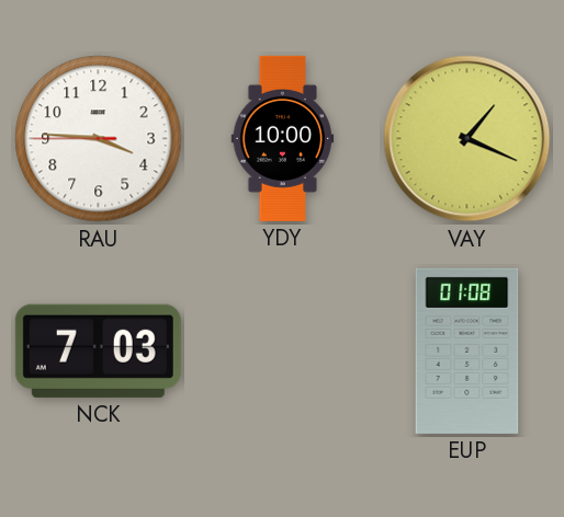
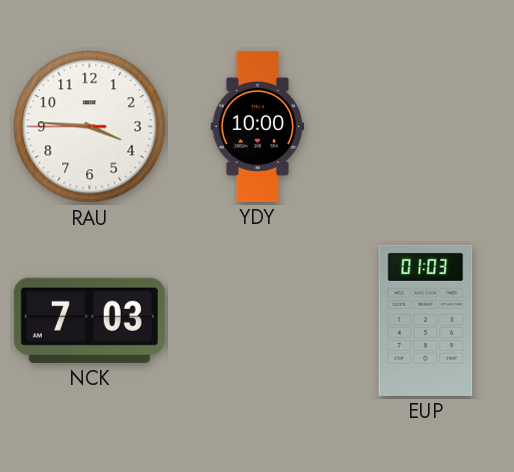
VAY: 1:19 -> none
EUP: 01:08 -> 01:03
